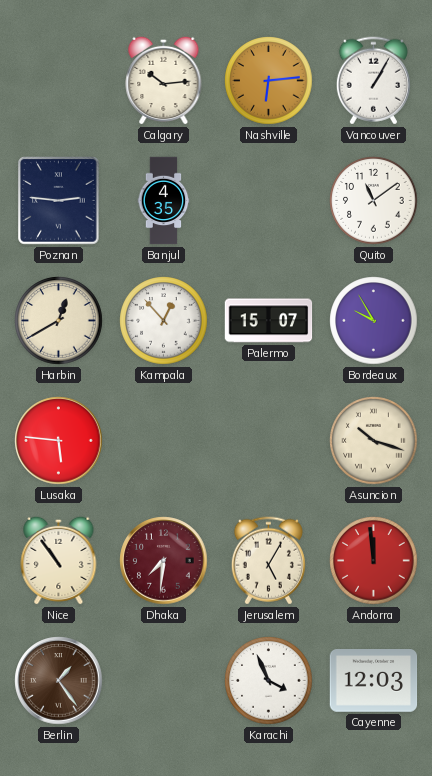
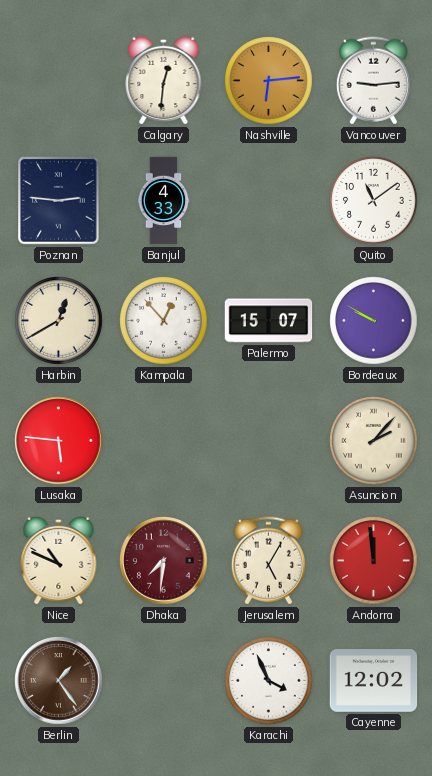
Calgary: 10:14 -> 12:31
Vancouver: 1:05 -> 9:14
Banjul: 4:35 -> 4:33
Bordeaux: 9:55 -> 9:50
Asuncion: 10:18 -> 2:07
Nice: 10:54 -> 10:49
Cayenne: 12:03 -> 12:02
